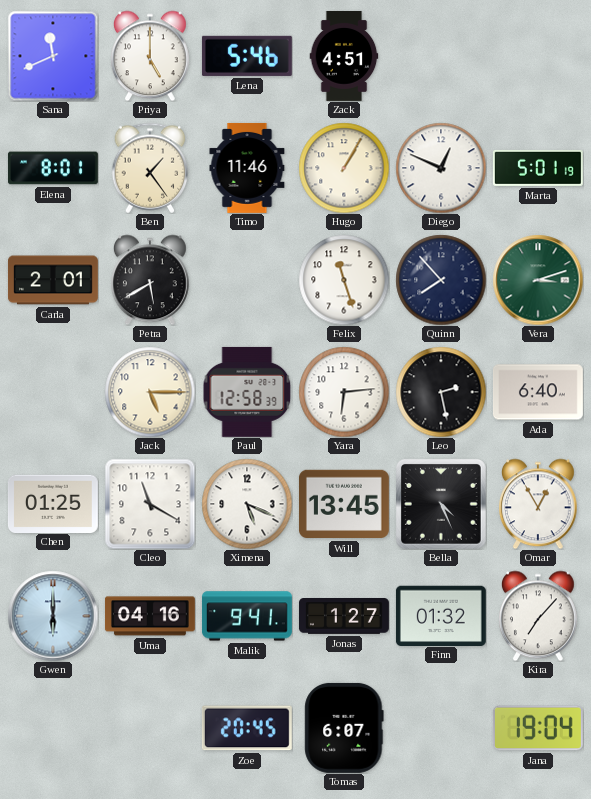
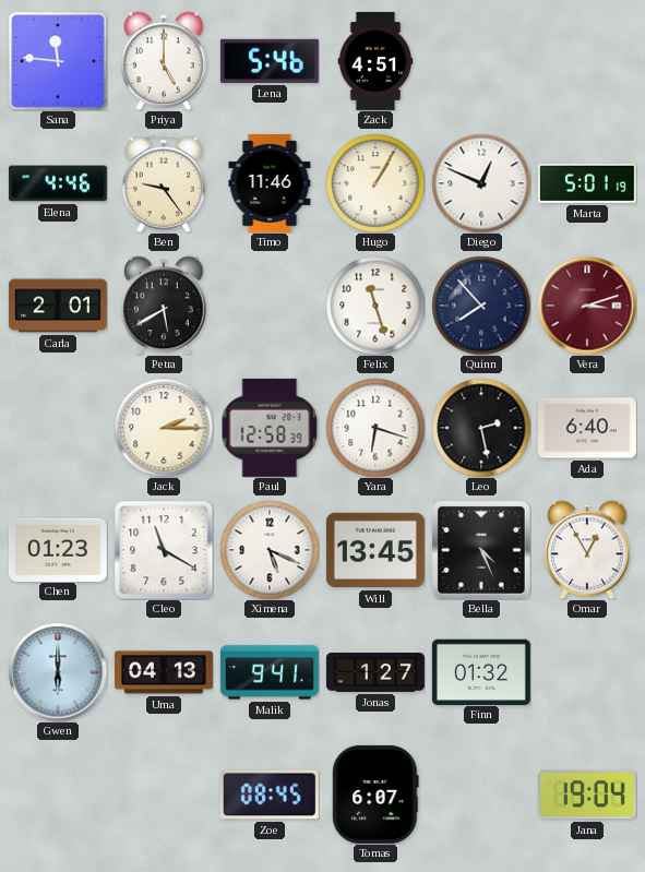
Sana: 11:41 -> 11:46
Elena: 8:01 -> 4:46
Ben: 1:24 -> 9:24
Vera dial: green -> burgundy
Jack: 5:15 -> 2:15
Yara: 6:14 -> 6:18
Chen: 01:25 -> 01:23
Uma: 04:16 -> 04:13
Kira: 7:07 -> none
Zoe: 20:45 -> 08:45
